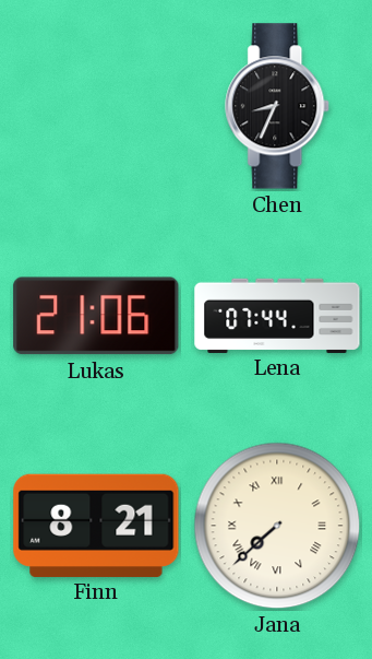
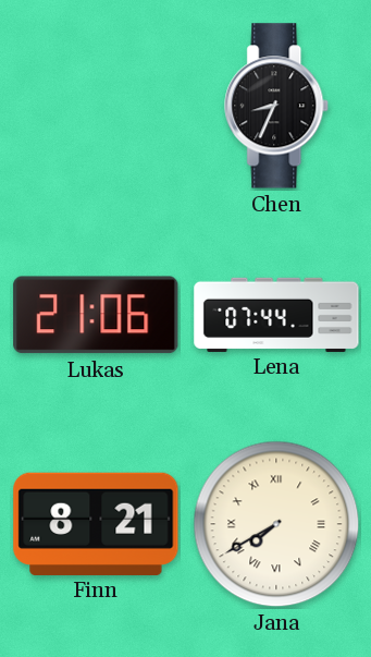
Jana: 7:38 -> 7:40
